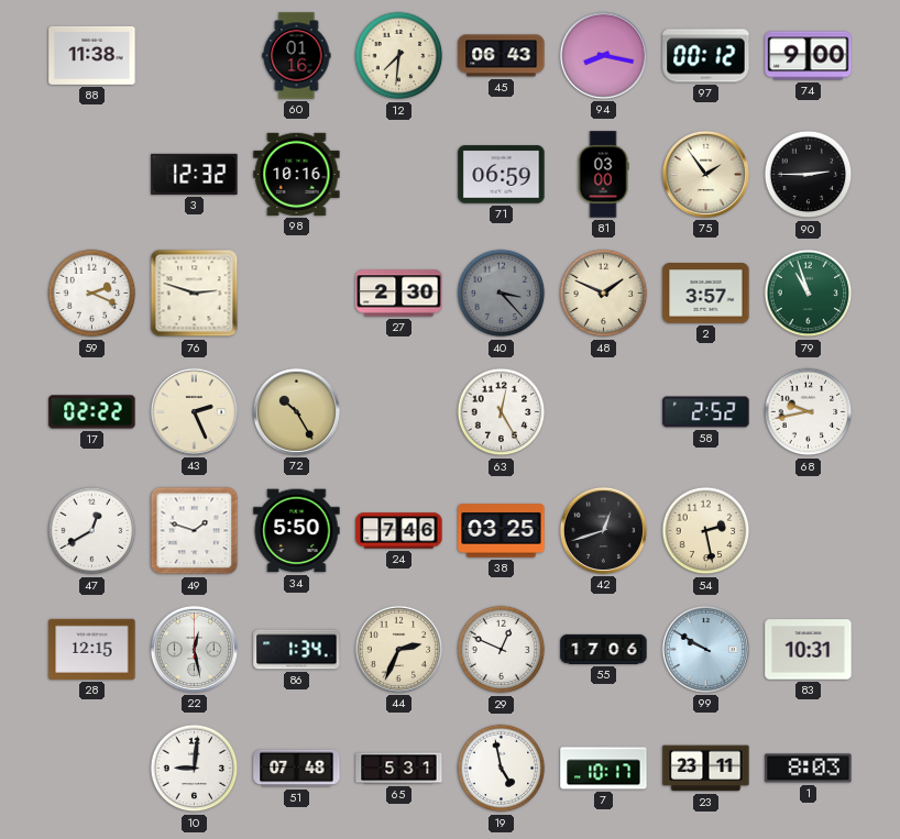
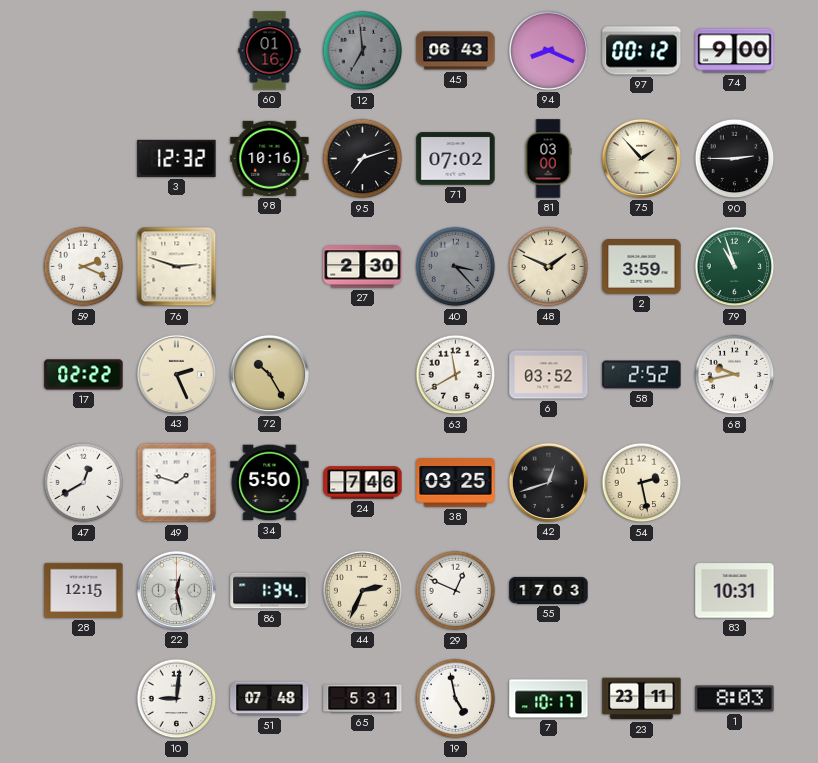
88: 11:38 -> none
12: 7:31 -> 6:59
12 dial: cream -> grey
94: 8:17 -> 8:19
95: none -> 7:12
71: 06:59 -> 07:02
75: 1:54 -> 1:53
2: 3:57 -> 3:59
63: 12:25 -> 11:40
6: none -> 03:52
55: 17:06 -> 17:03
99: 9:50 -> none
